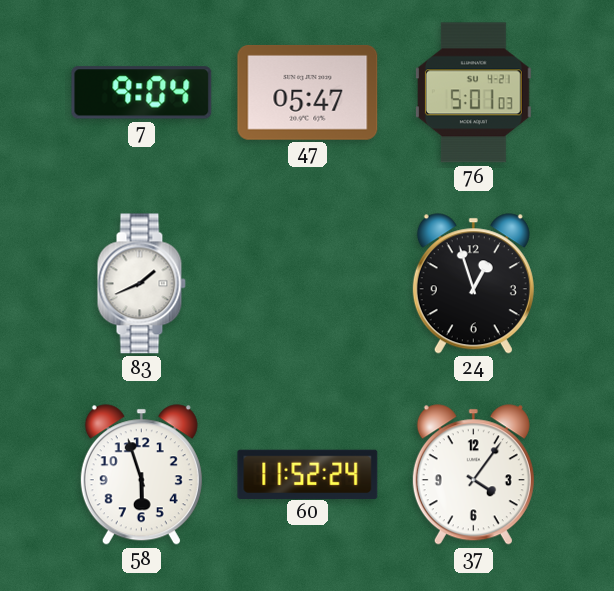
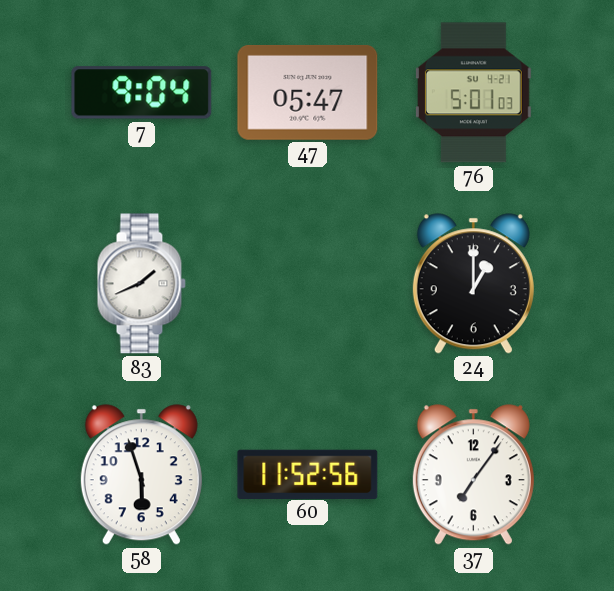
24: 12:57 -> 1:00
60: 11:52:24 -> 11:52:56
37: 4:06 -> 7:06
